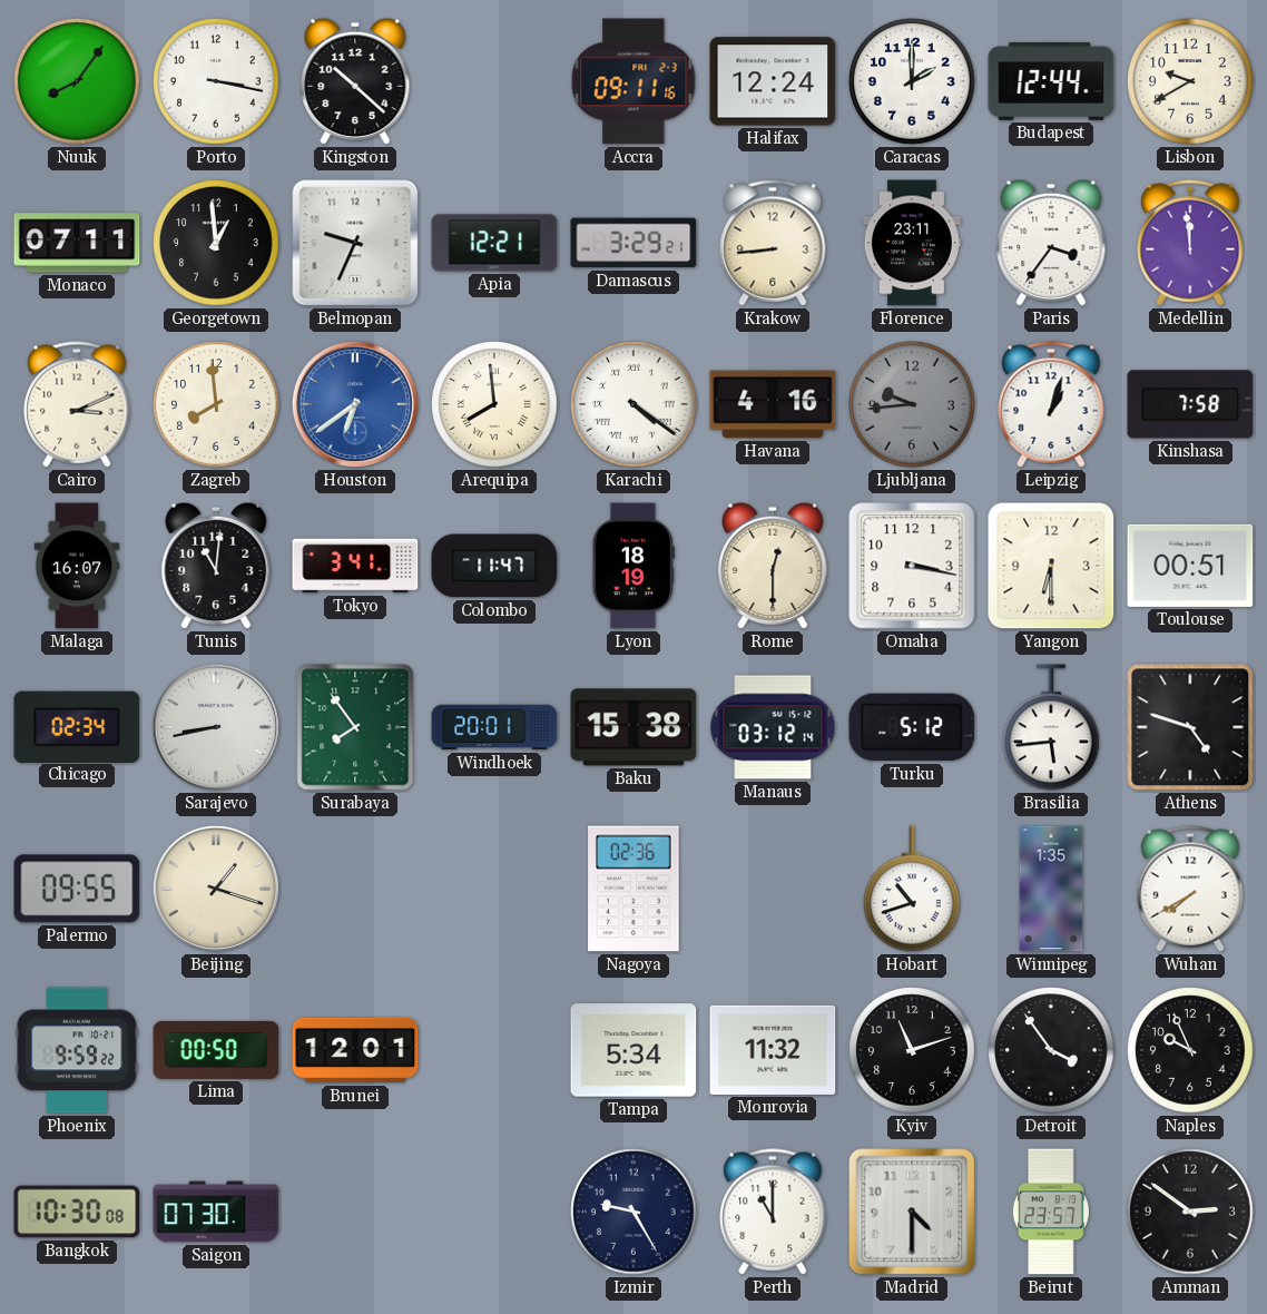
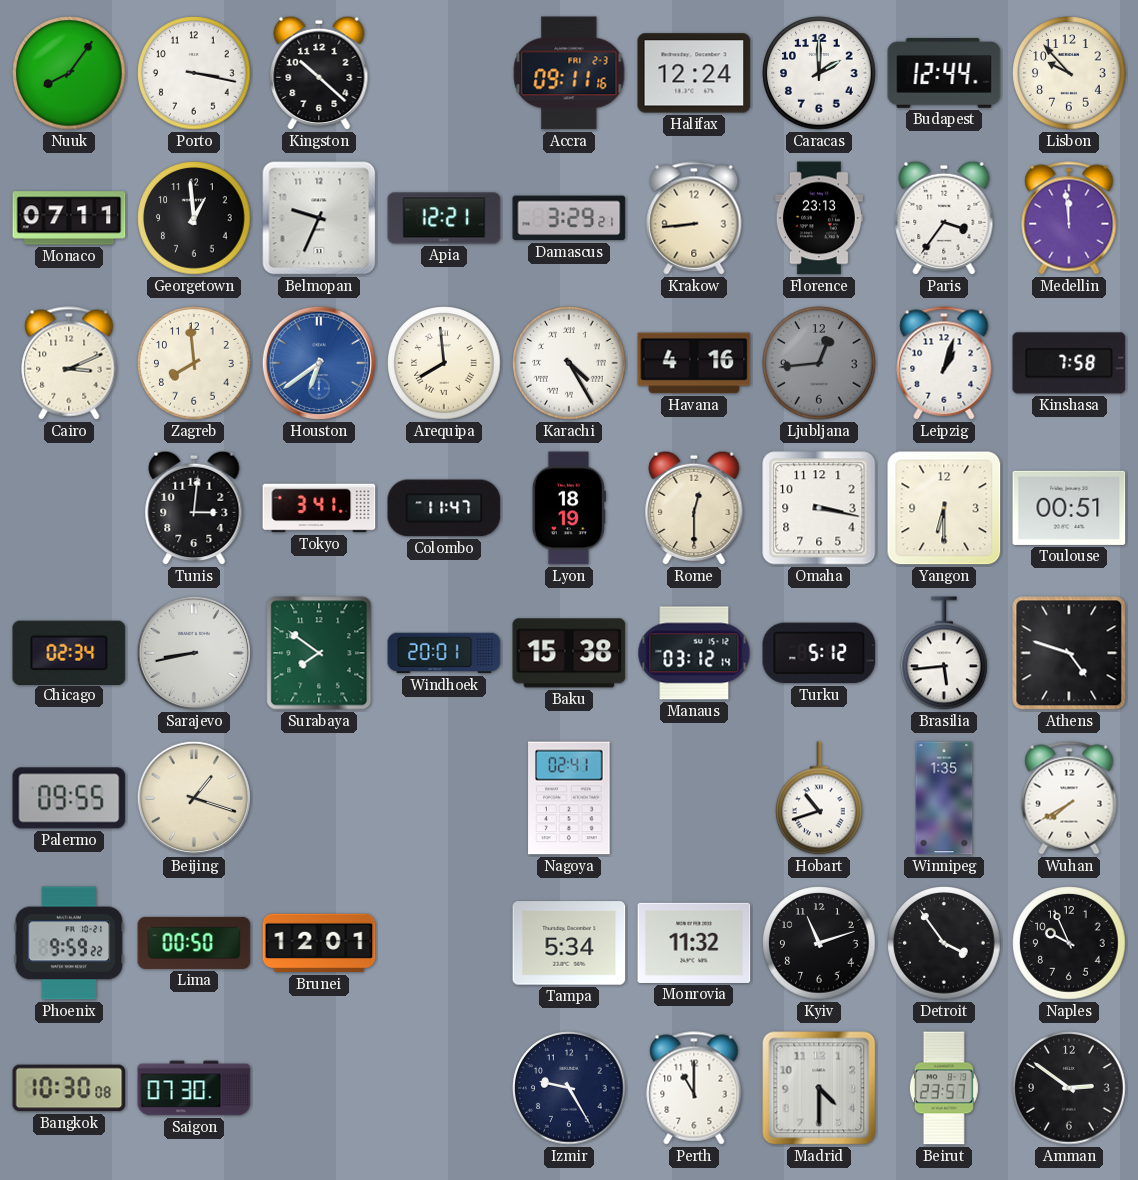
Lisbon: 9:40 -> 9:53
Florence: 23:11 -> 23:13
Karachi: 4:21 -> 4:25
Ljubljana: 9:44 -> 12:44
Malaga: 16:07 -> none
Tunis: 11:01 -> 3:01
Surabaya: 7:54 -> 7:51
Nagoya: 02:36 -> 02:41
